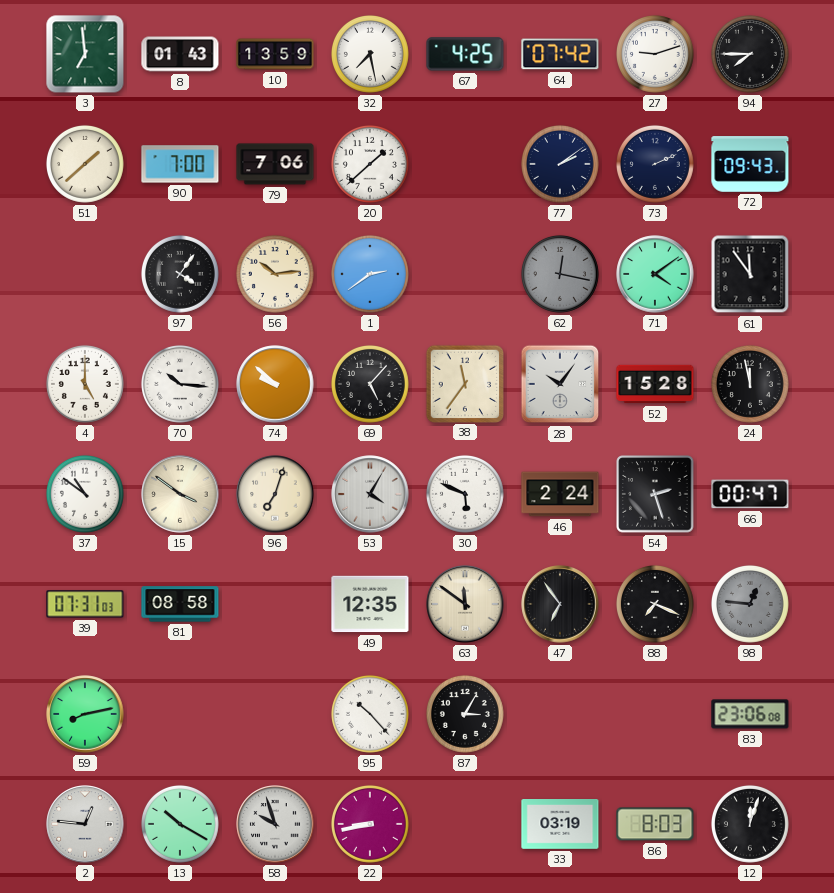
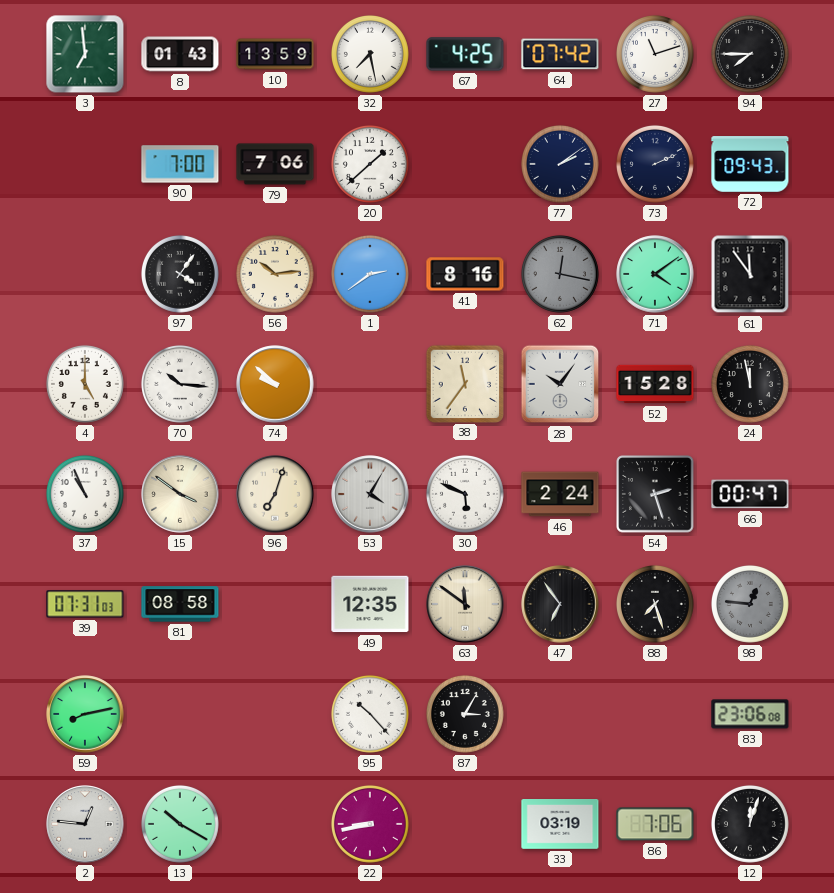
27: 9:12 -> 11:12
51: 1:38 -> none
41: none -> 8:16
69: 5:07 -> none
37: 10:51 -> 10:56
88: 7:19 -> 7:27
58: 9:57 -> none
86: 8:03 -> 7:06
